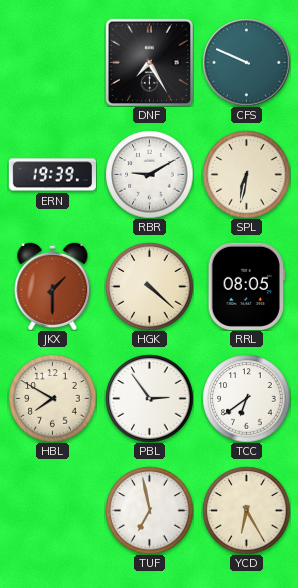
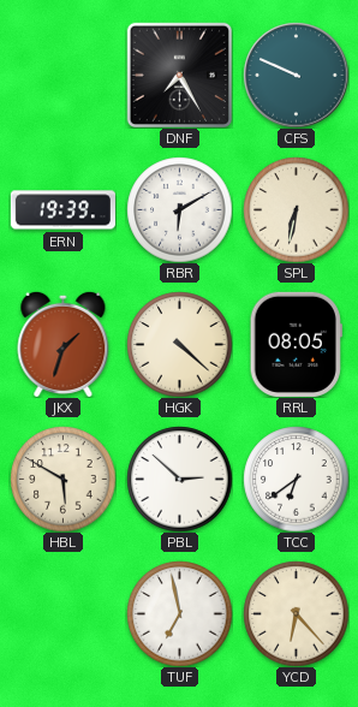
RBR: 9:10 -> 6:10
JKX: 1:30 -> 1:33
HBL: 7:50 -> 5:50
PBL: 2:54 -> 2:52
YCD: 6:25 -> 6:23
